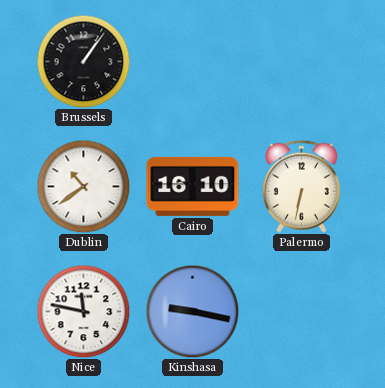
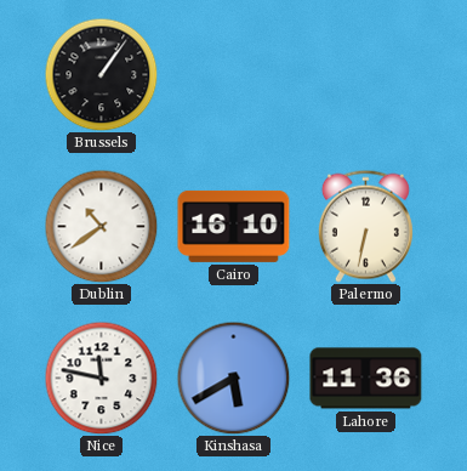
Kinshasa: 9:17 -> 5:40
Lahore: none -> 11:36
